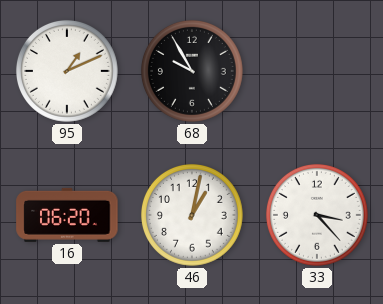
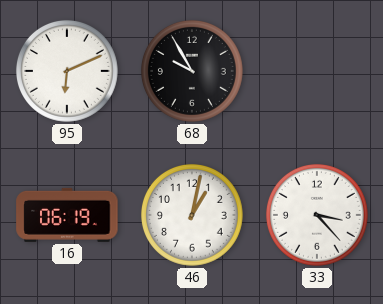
95: 1:11 -> 6:11
16: 06:20 -> 06:19
